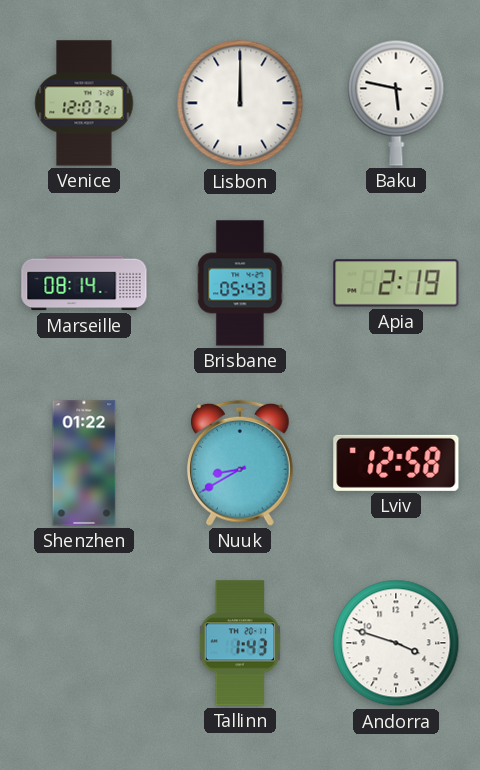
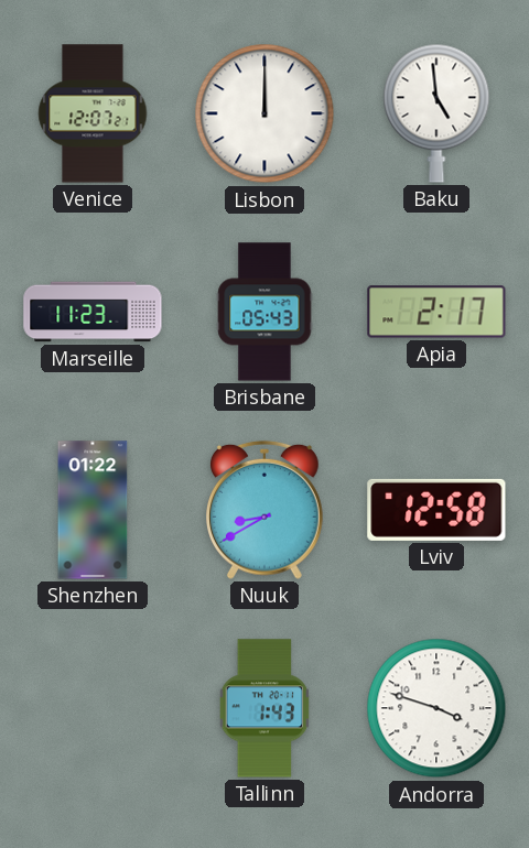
Baku: 5:47 -> 4:59
Marseille: 08:14 -> 11:23
Apia: 2:19 -> 2:17
